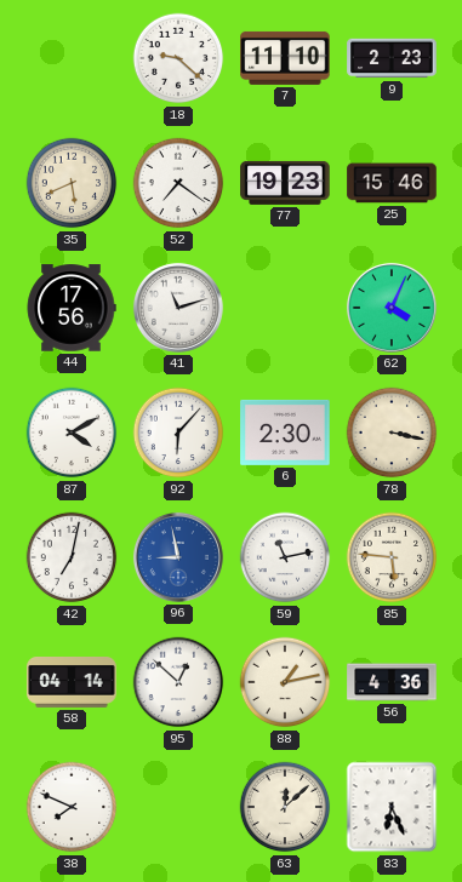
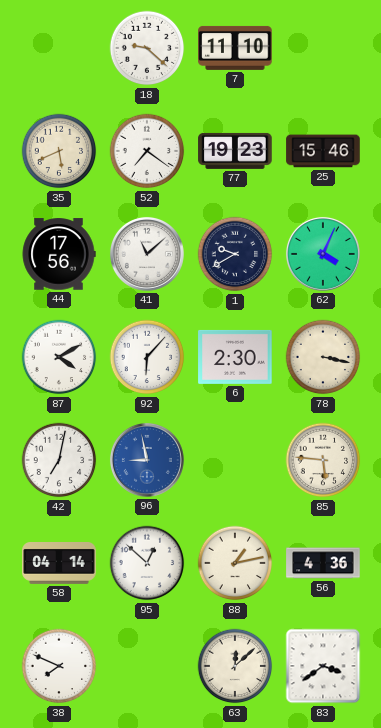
9: 2:23 -> none
41: 11:12 -> 11:08
1: none -> 9:40
59: 11:13 -> none
83: 6:26 -> 3:39
